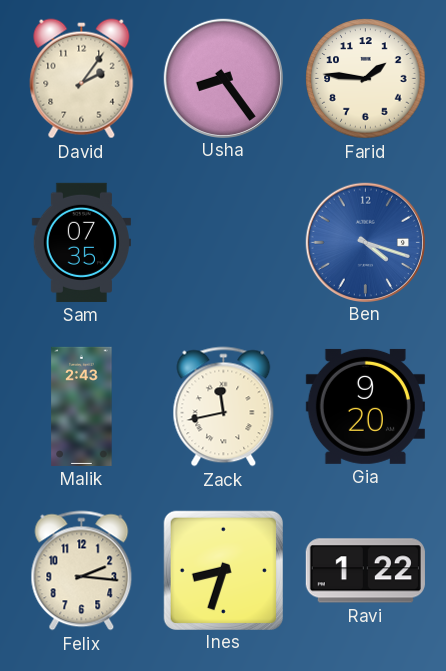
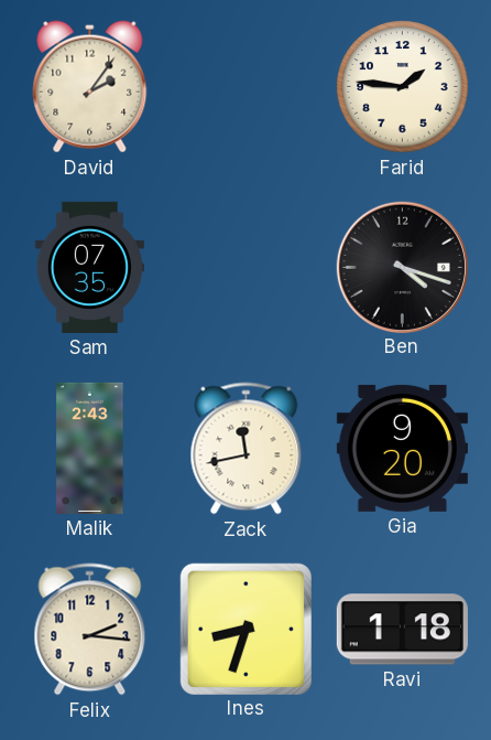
Usha: 8:24 -> none
Ben dial: blue -> black
Ravi: 1:22 -> 1:18
